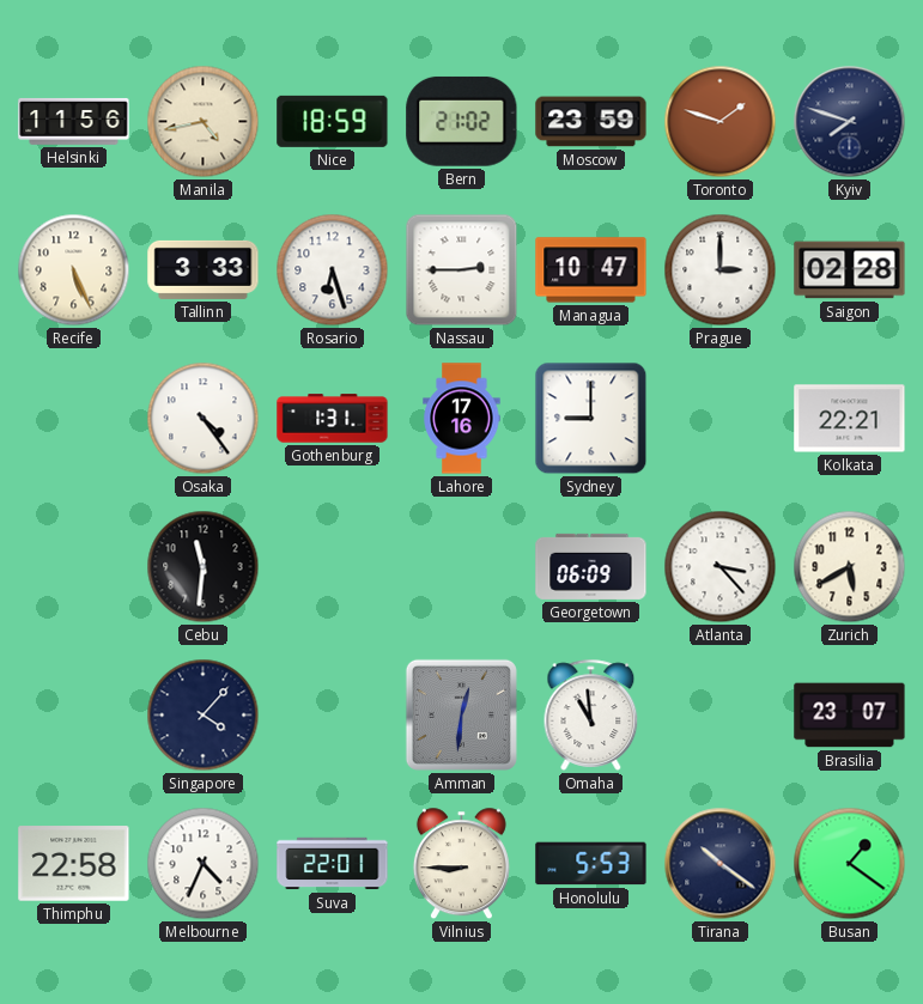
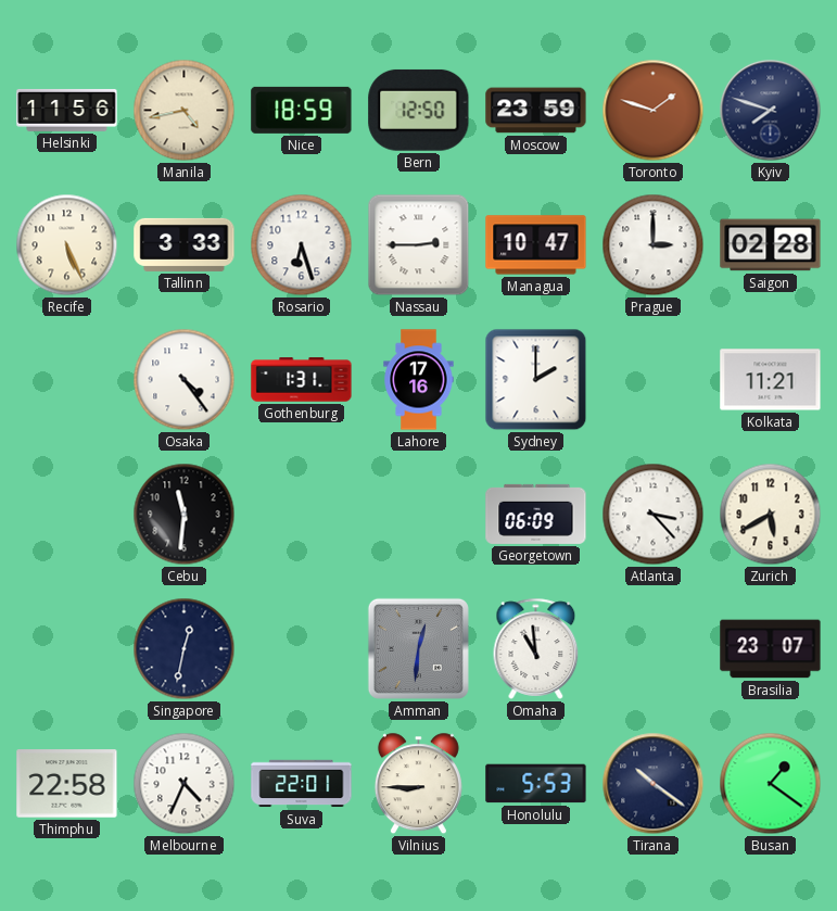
Bern: 21:02 -> 12:50
Sydney: 9:00 -> 2:00
Kolkata: 22:21 -> 11:21
Singapore: 4:07 -> 12:32
